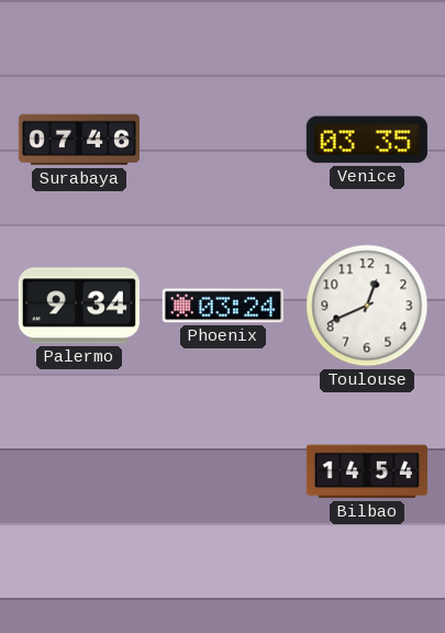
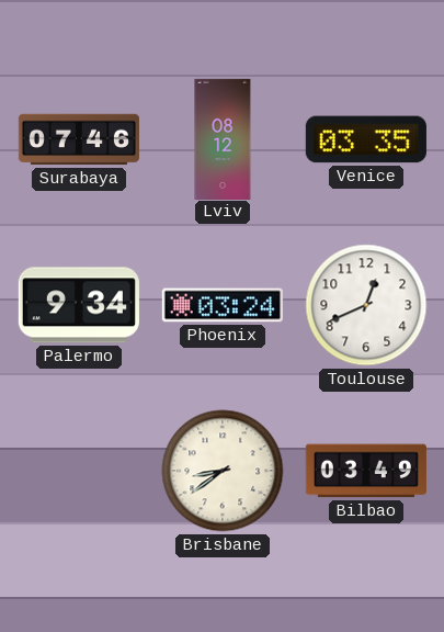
Lviv: none -> 08:12
Brisbane: none -> 8:39
Bilbao: 14:54 -> 03:49
